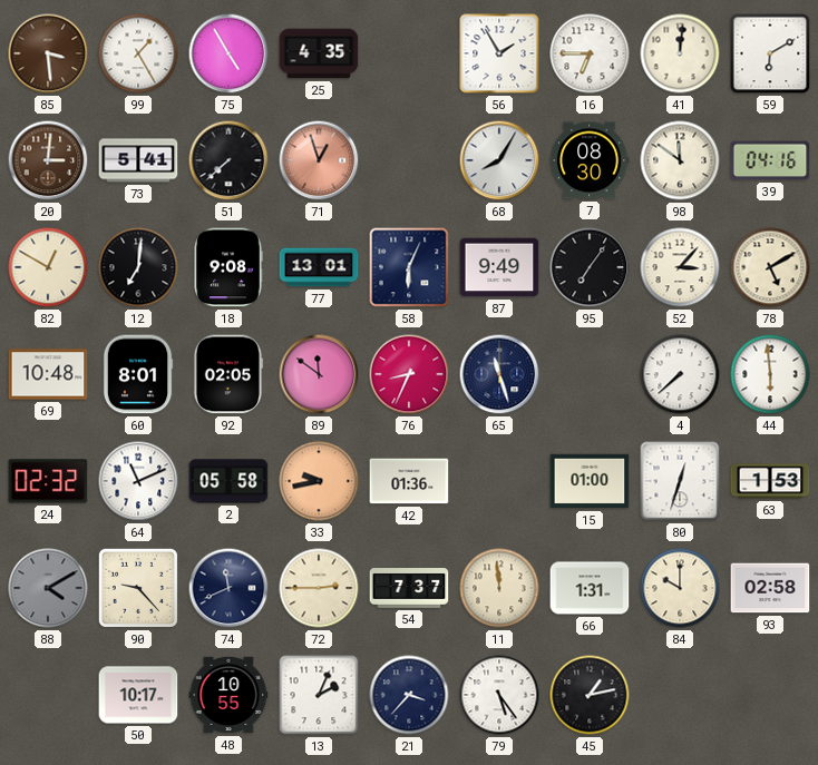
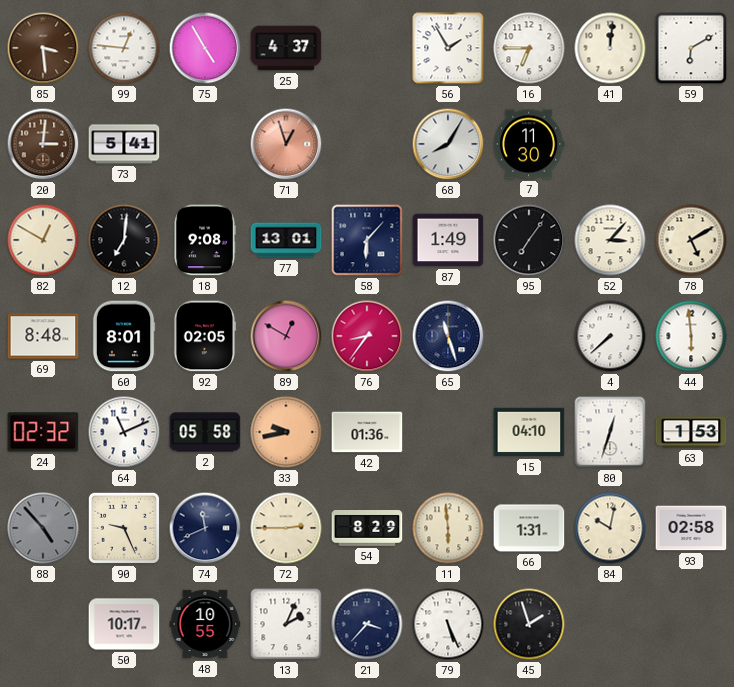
99: 1:25 -> 12:46
25: 4:35 -> 4:37
51: 7:38 -> none
7: 08:30 -> 11:30
98: 11:51 -> none
39: 04:16 -> none
58: 6:04 -> 6:07
87: 9:49 -> 1:49
69: 10:48 -> 8:48
89: 11:51 -> 12:50
76: 8:34 -> 8:36
15: 01:00 -> 04:10
88: 4:10 -> 4:53
90: 9:23 -> 9:26
54: 7:37 -> 8:29
11: 11:59 -> 5:59
84: 10:00 -> 10:02
79: 5:24 -> 5:26
45: 1:13 -> 1:57
